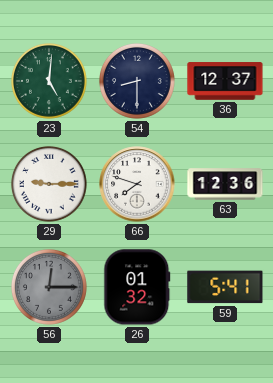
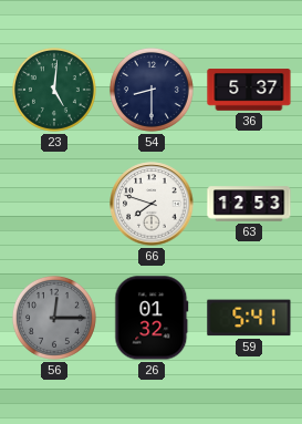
36: 12:37 -> 5:37
29: 9:15 -> none
63: 12:36 -> 12:53
